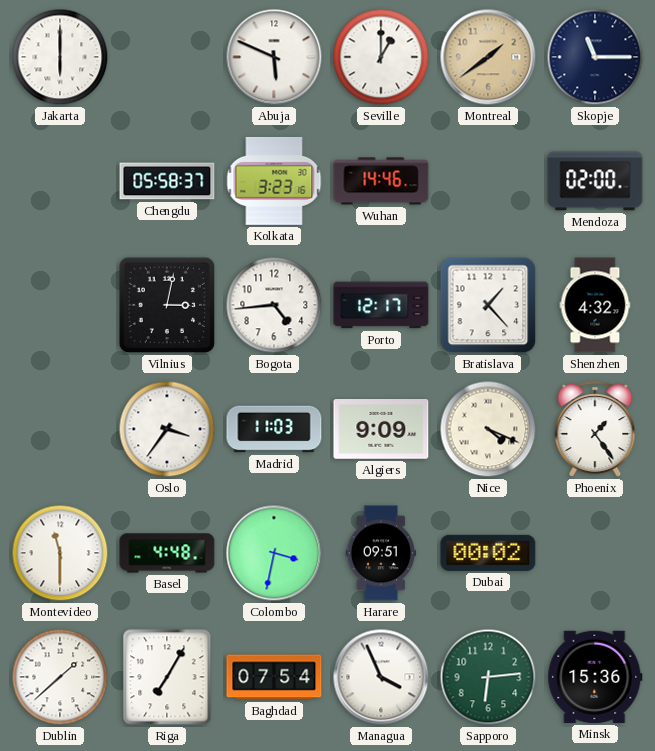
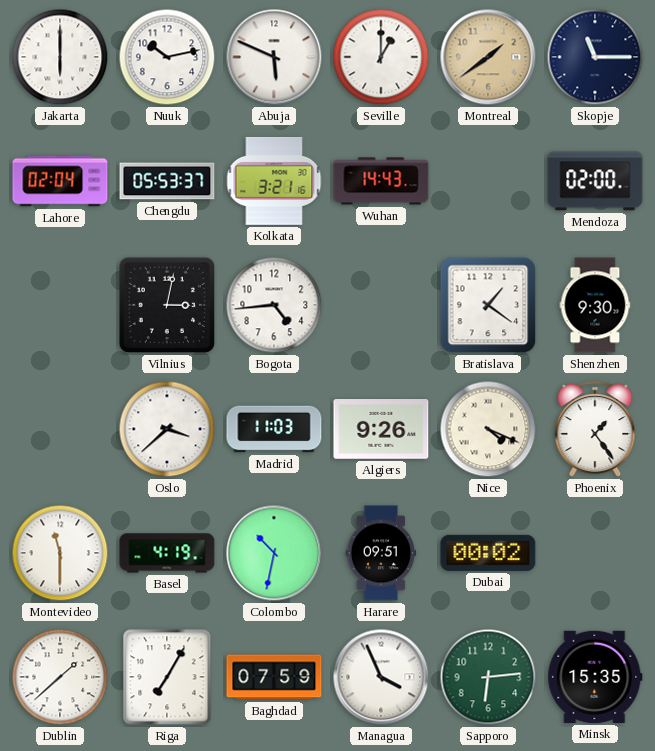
Nuuk: none -> 10:13
Lahore: none -> 02:04
Chengdu: 05:58 -> 05:53
Kolkata: 3:23 -> 3:21
Wuhan: 14:46 -> 14:43
Porto: 12:17 -> none
Bratislava: 1:23 -> 1:21
Shenzhen: 4:32 -> 9:30
Oslo: 3:36 -> 3:38
Algiers: 9:09 -> 9:26
Basel: 4:48 -> 4:19
Colombo: 3:32 -> 10:32
Baghdad: 07:54 -> 07:59
Minsk: 15:36 -> 15:35
